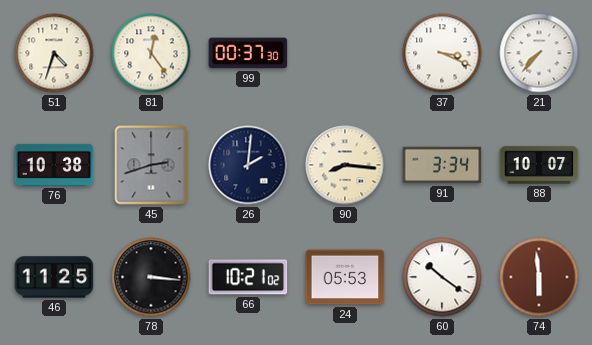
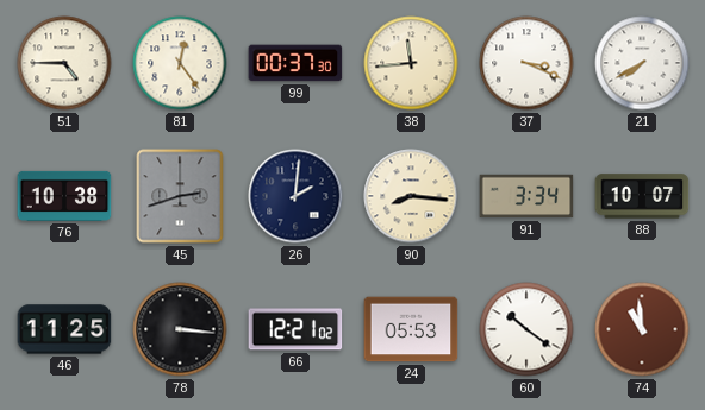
51: 4:33 -> 4:45
38: none -> 11:44
21: 7:37 -> 7:40
66: 10:21 -> 12:21
74: 5:59 -> 10:59
